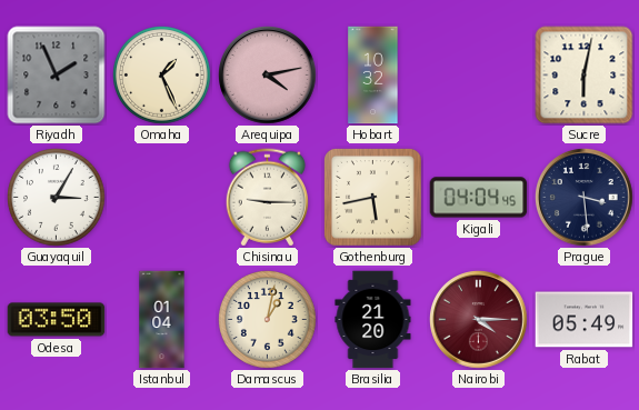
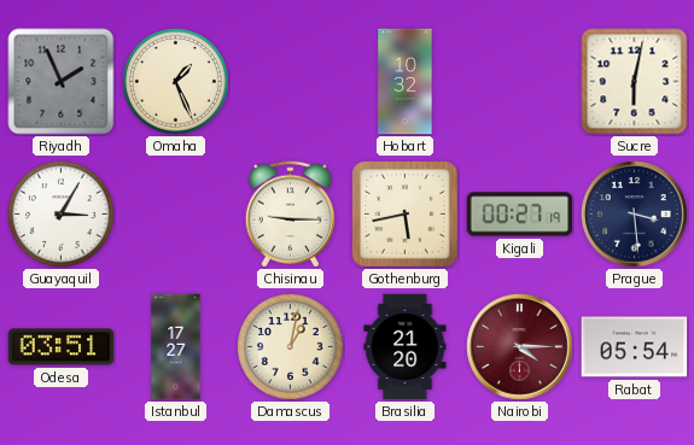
Arequipa: 4:13 -> none
Kigali: 04:04 -> 00:27
Odesa: 03:50 -> 03:51
Istanbul: 01:04 -> 17:27
Rabat: 05:49 -> 05:54
